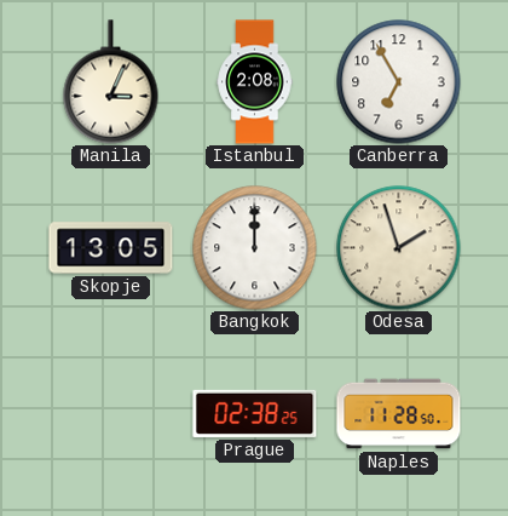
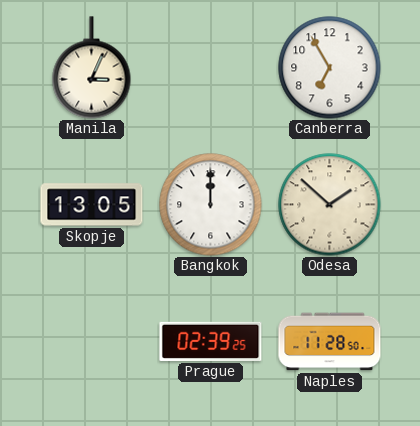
Istanbul: 2:08 -> none
Odesa: 1:57 -> 1:52
Prague: 02:38 -> 02:39
